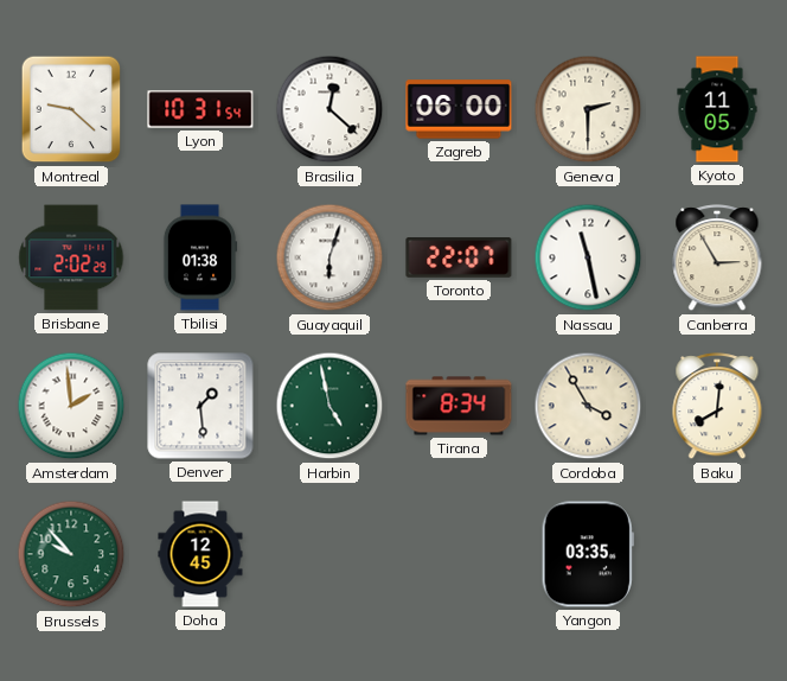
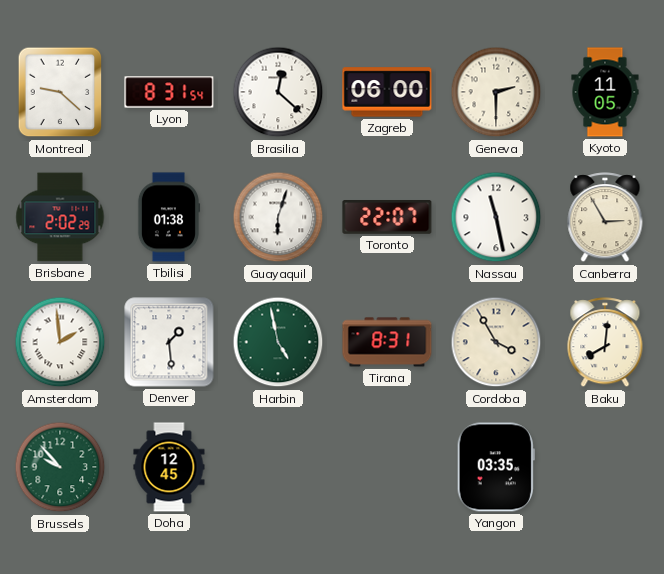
Lyon: 10:31 -> 8:31
Tirana: 8:34 -> 8:31
